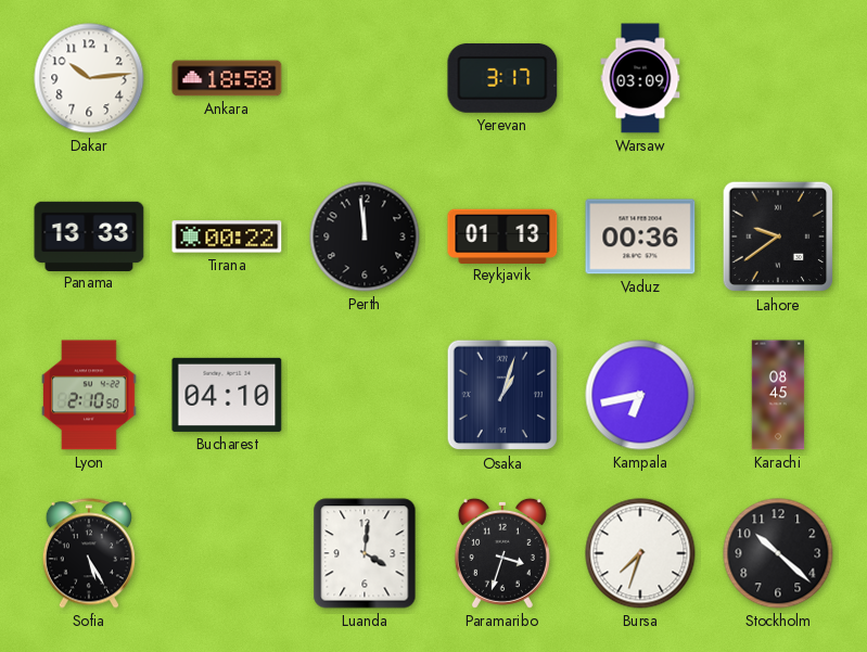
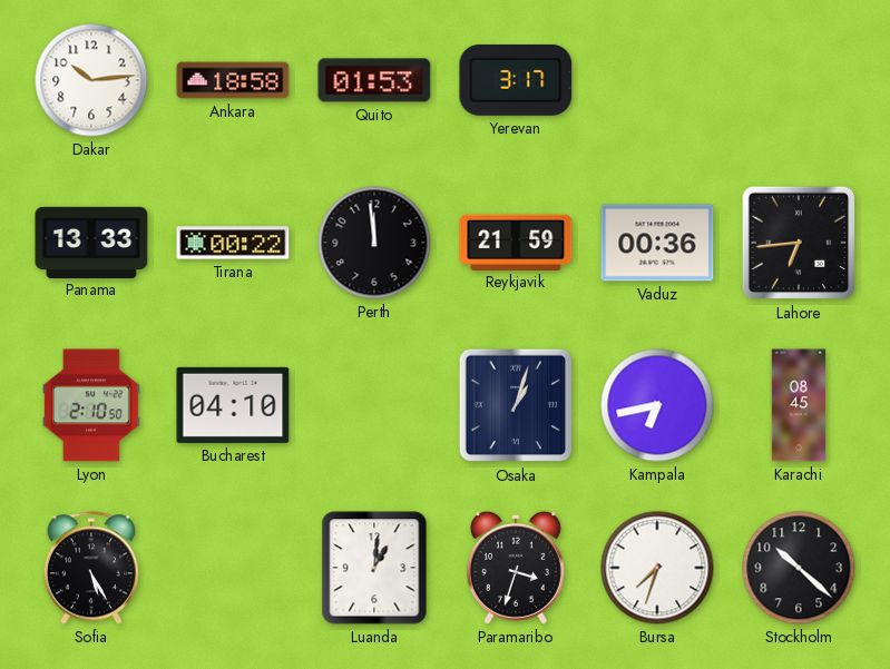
Quito: none -> 01:53
Warsaw: 03:09 -> none
Reykjavik: 01:13 -> 21:59
Lahore: 9:39 -> 6:44
Luanda: 4:01 -> 1:01
